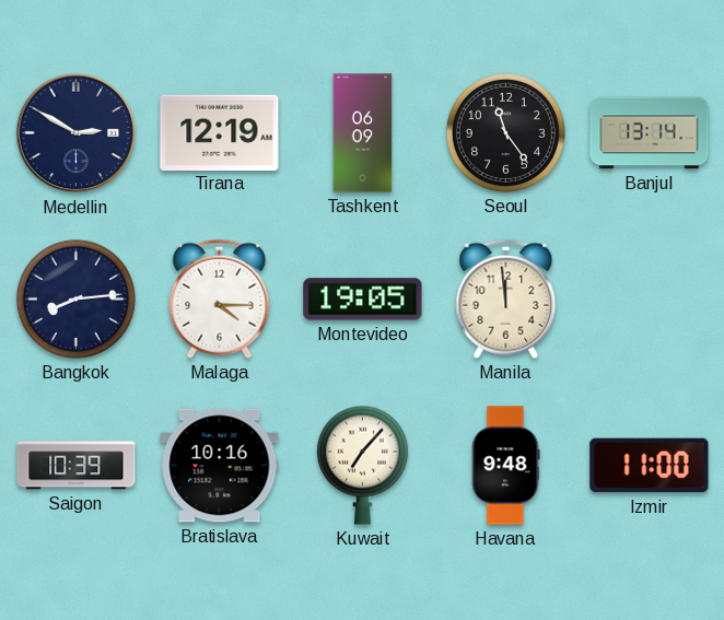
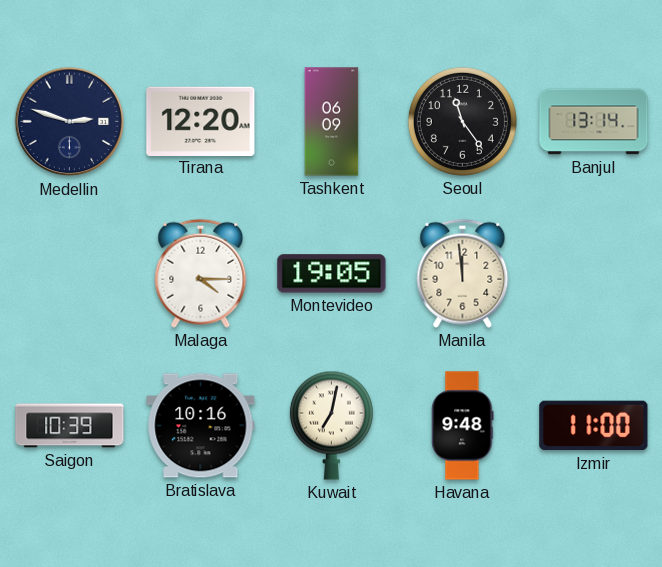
Medellin: 2:50 -> 2:48
Tirana: 12:19 -> 12:20
Bangkok: 8:14 -> none
Kuwait: 7:07 -> 7:02
